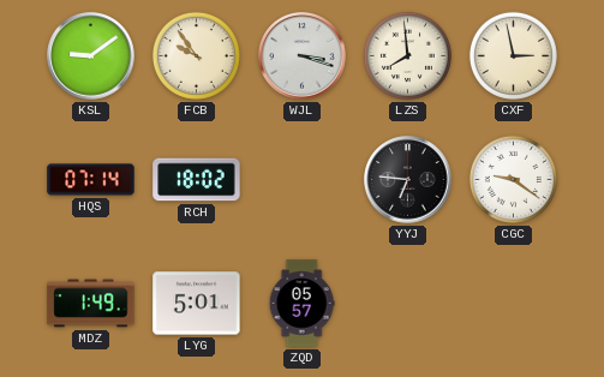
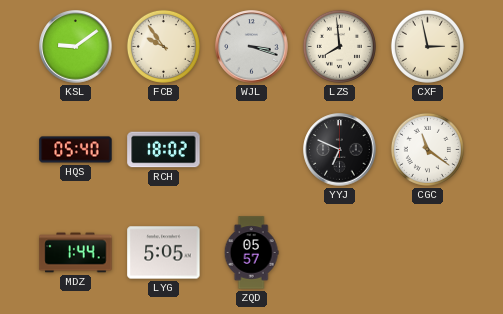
HQS: 07:14 -> 05:40
YYJ: 6:46 -> 6:49
CGC: 9:21 -> 11:21
MDZ: 1:49 -> 1:44
LYG: 5:01 -> 5:05
